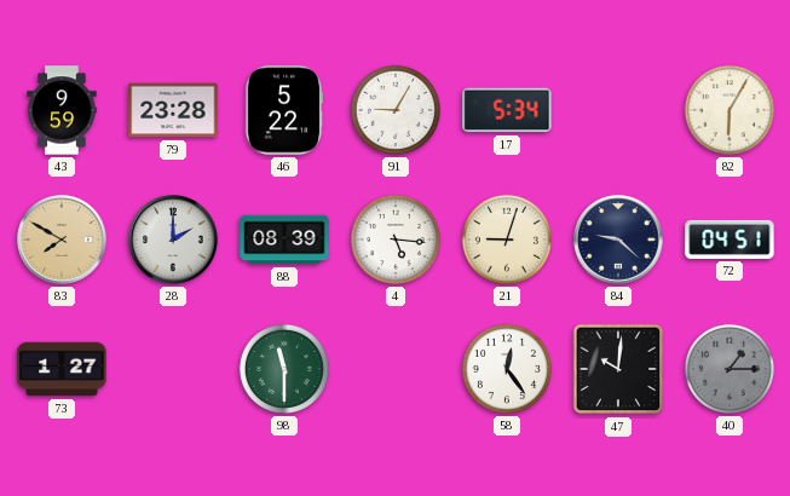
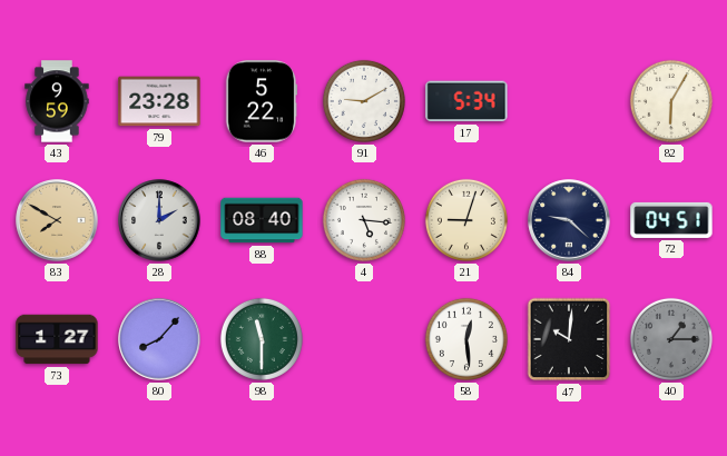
91: 9:05 -> 9:10
88: 08:39 -> 08:40
80: none -> 8:07
58: 12:24 -> 12:29
